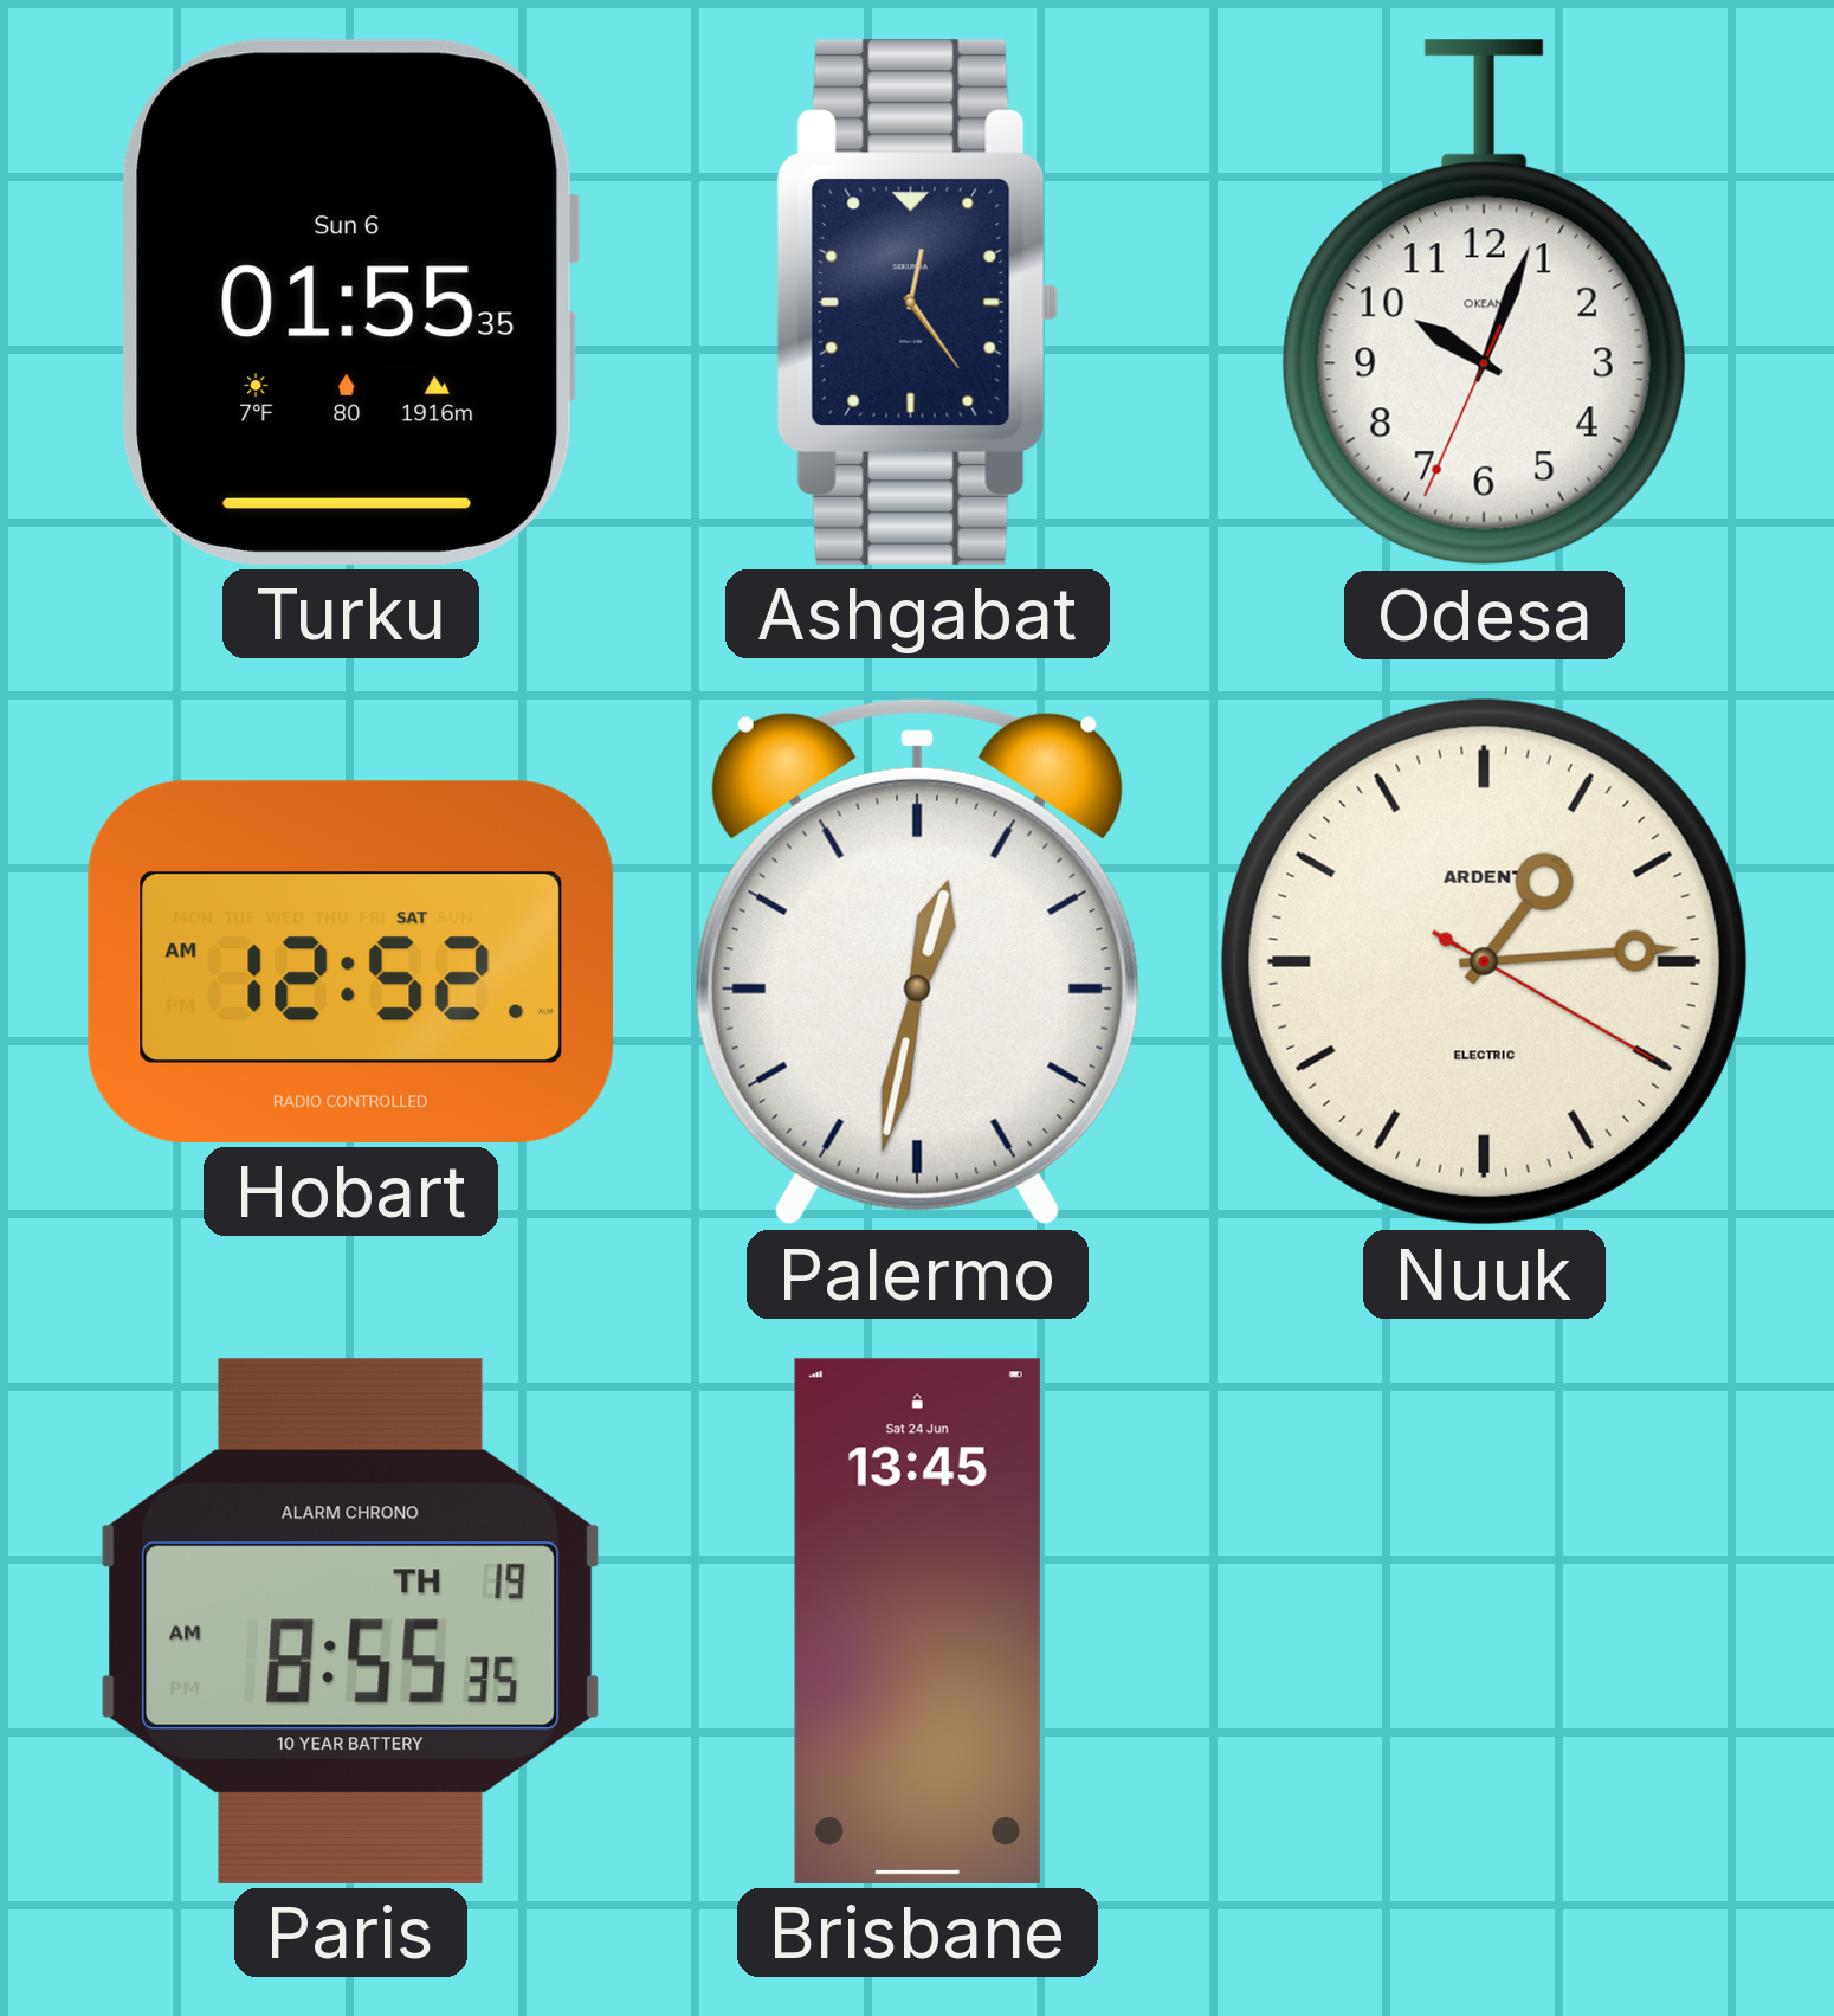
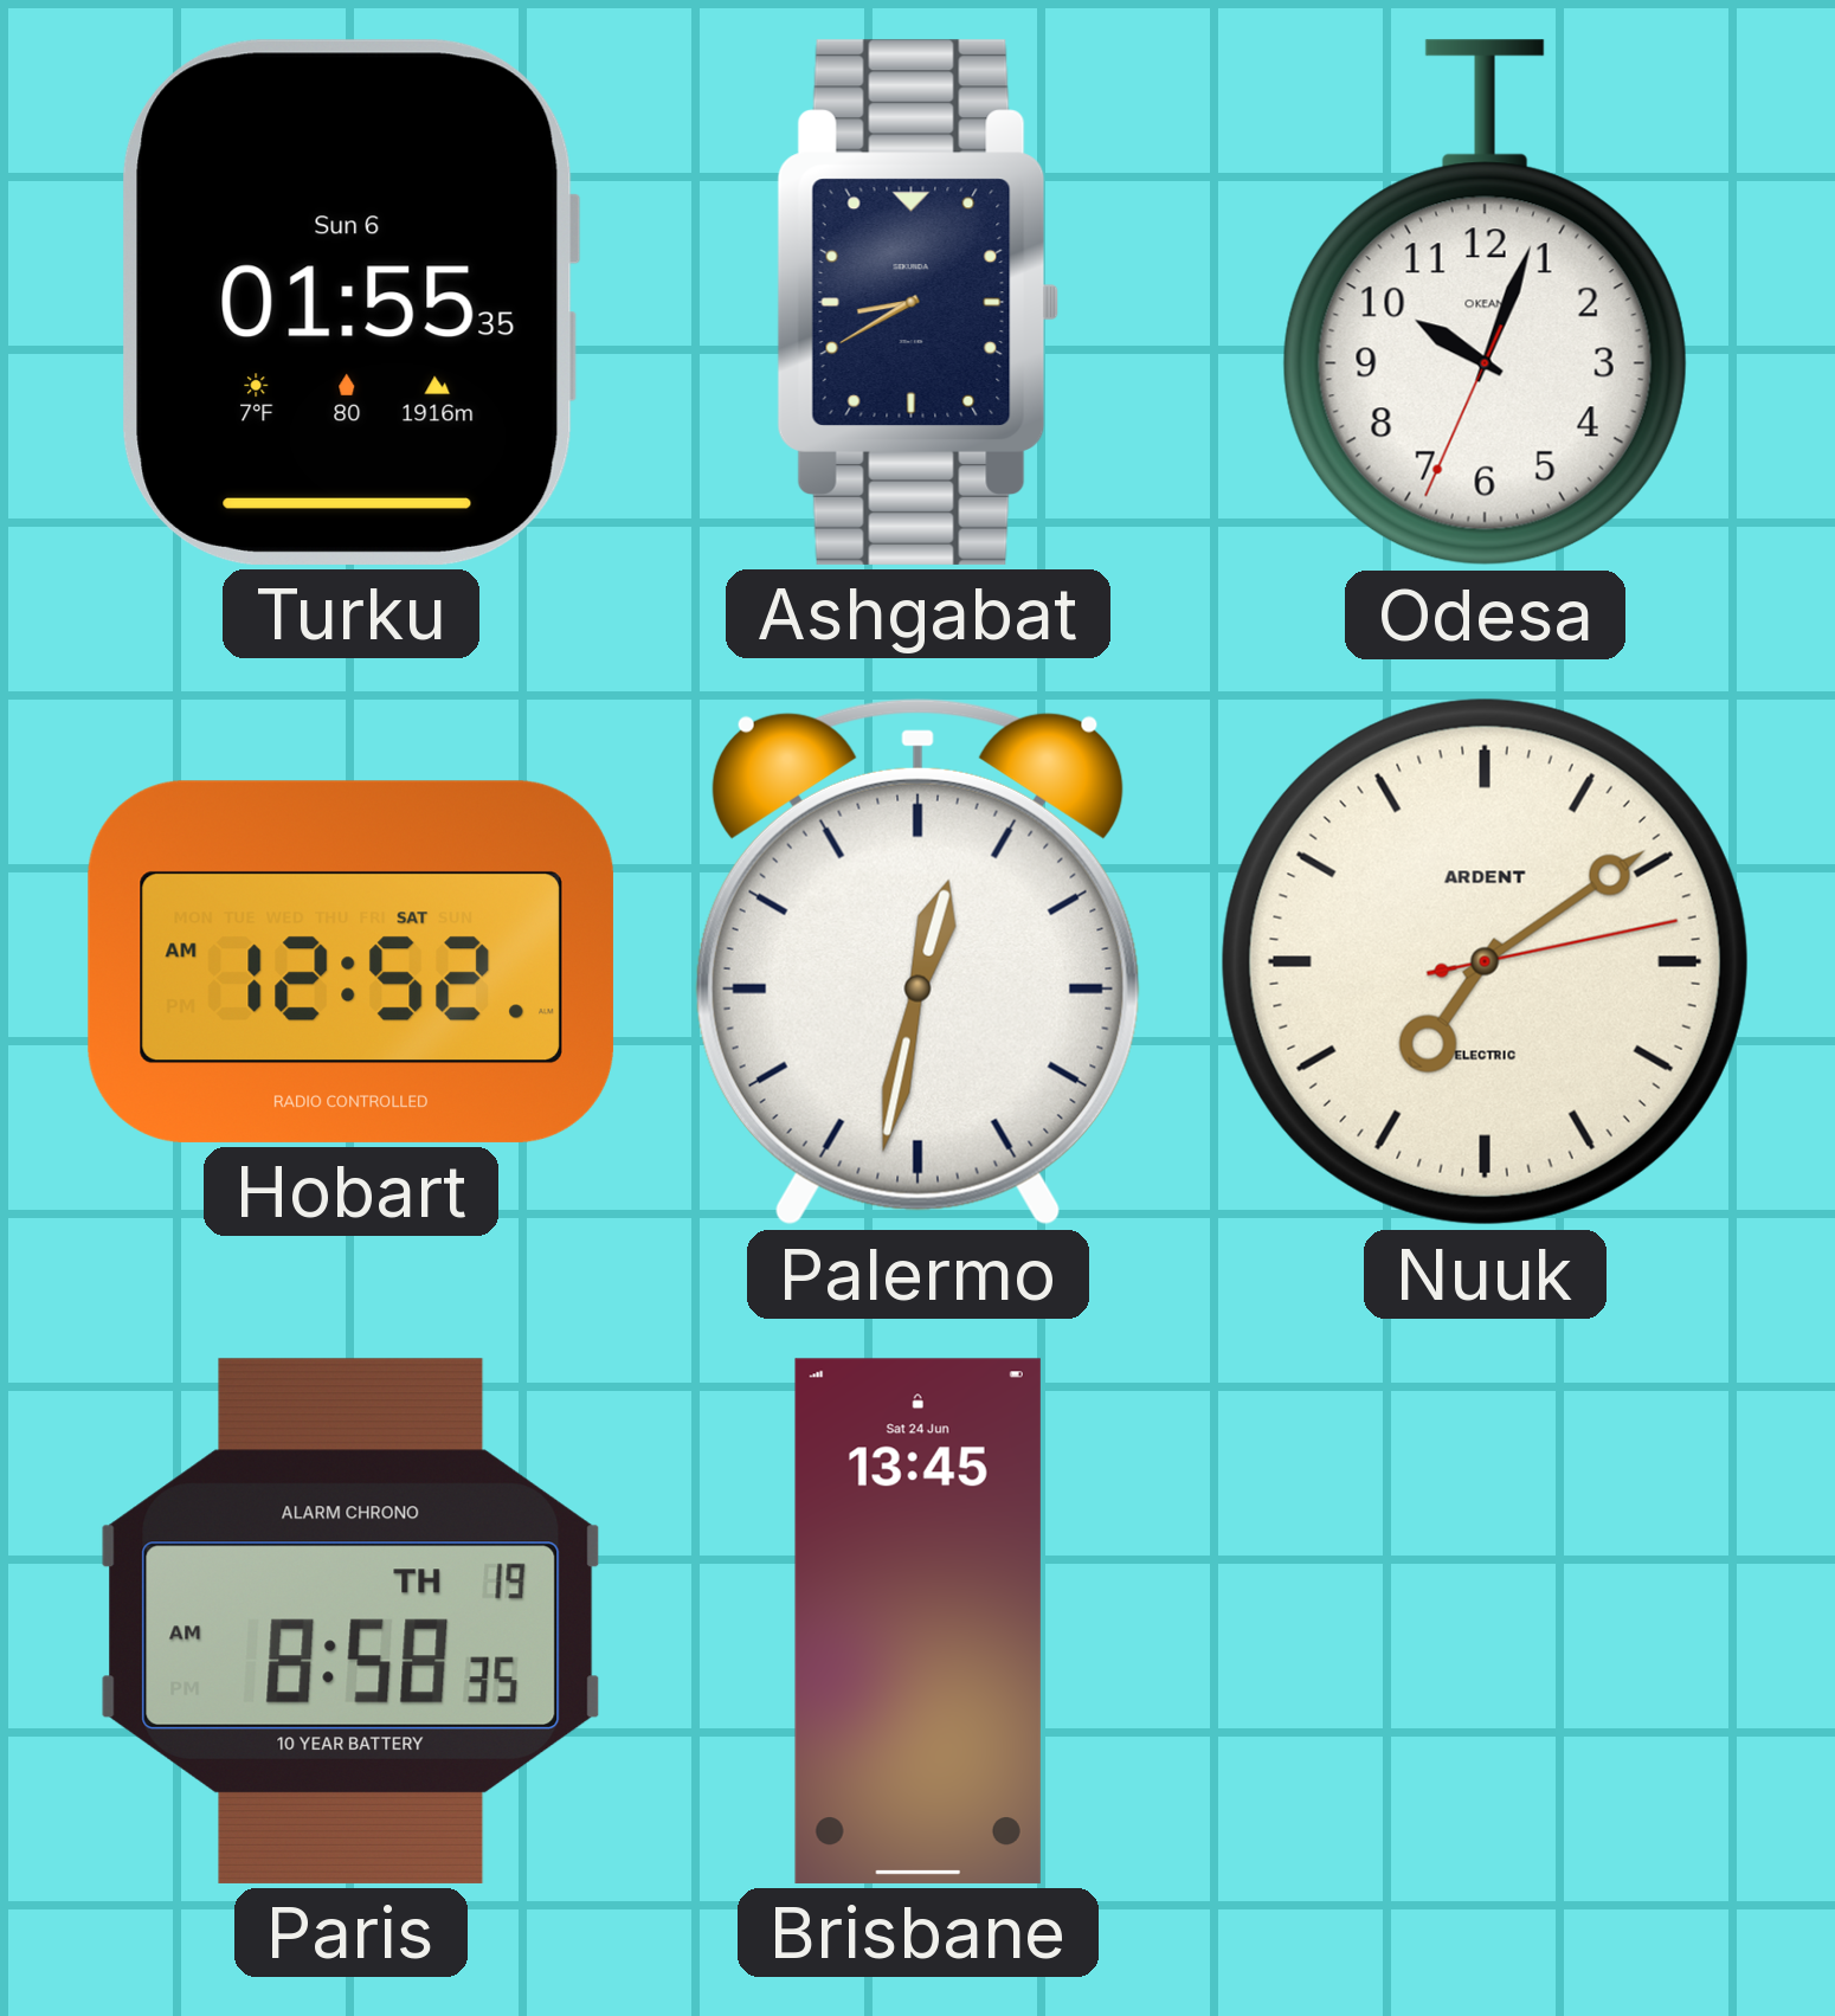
Ashgabat: 12:24 -> 8:40
Nuuk: 1:14 -> 7:09
Paris: 8:55 -> 8:58
